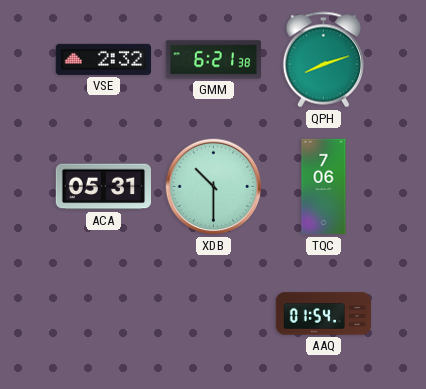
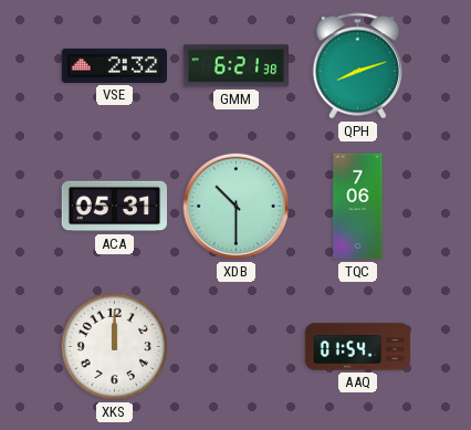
XKS: none -> 12:00
